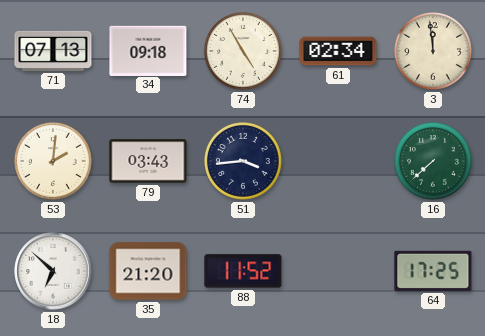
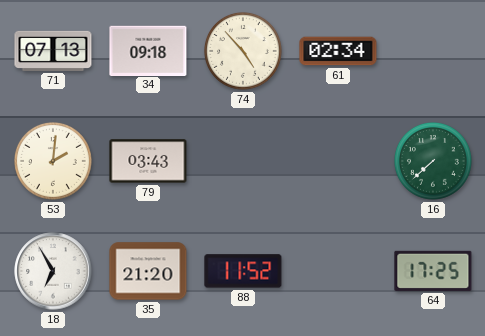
74: 4:55 -> 4:53
3: 11:59 -> none
51: 3:44 -> none
18: 6:52 -> 6:55
